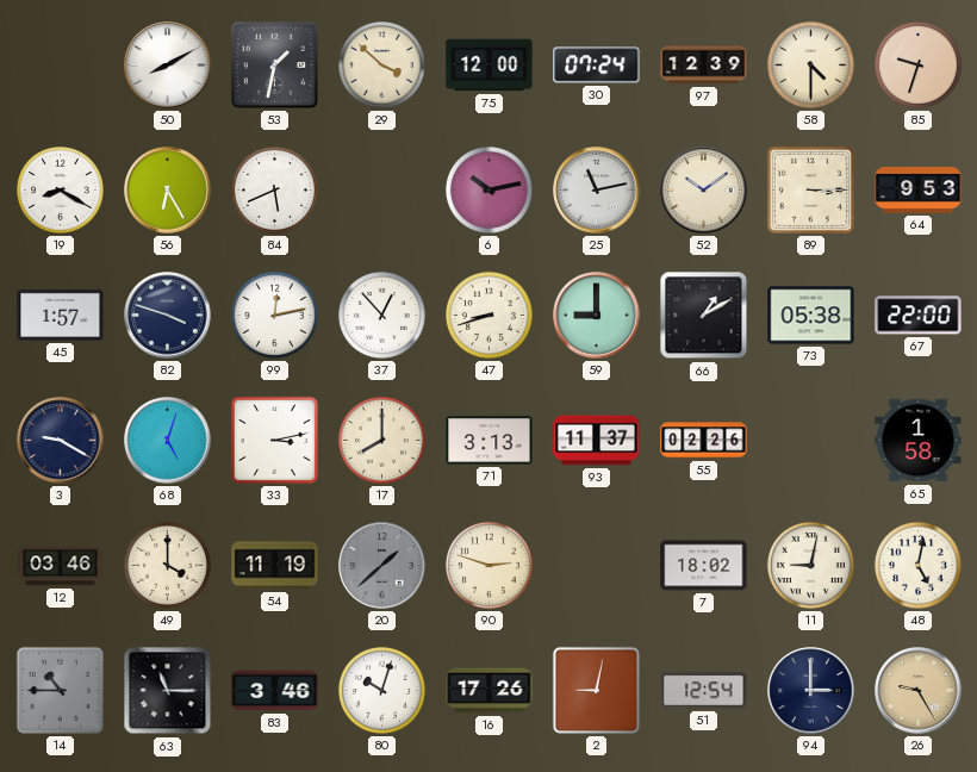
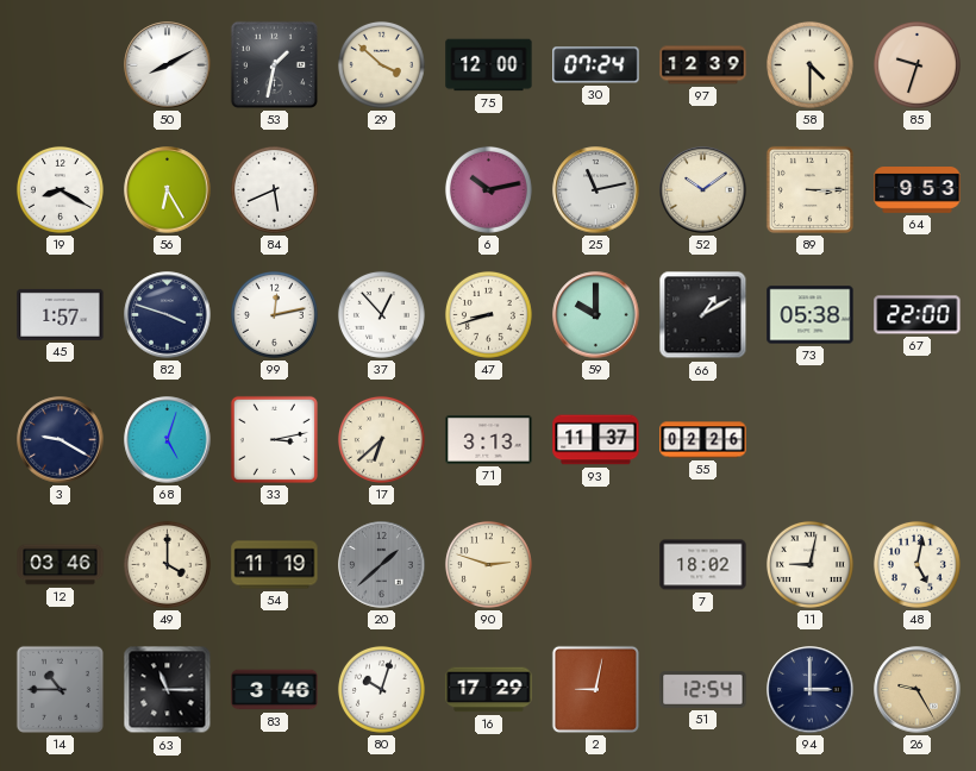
59: 9:00 -> 10:00
17: 8:00 -> 6:38
65: 1:58 -> none
16: 17:26 -> 17:29
